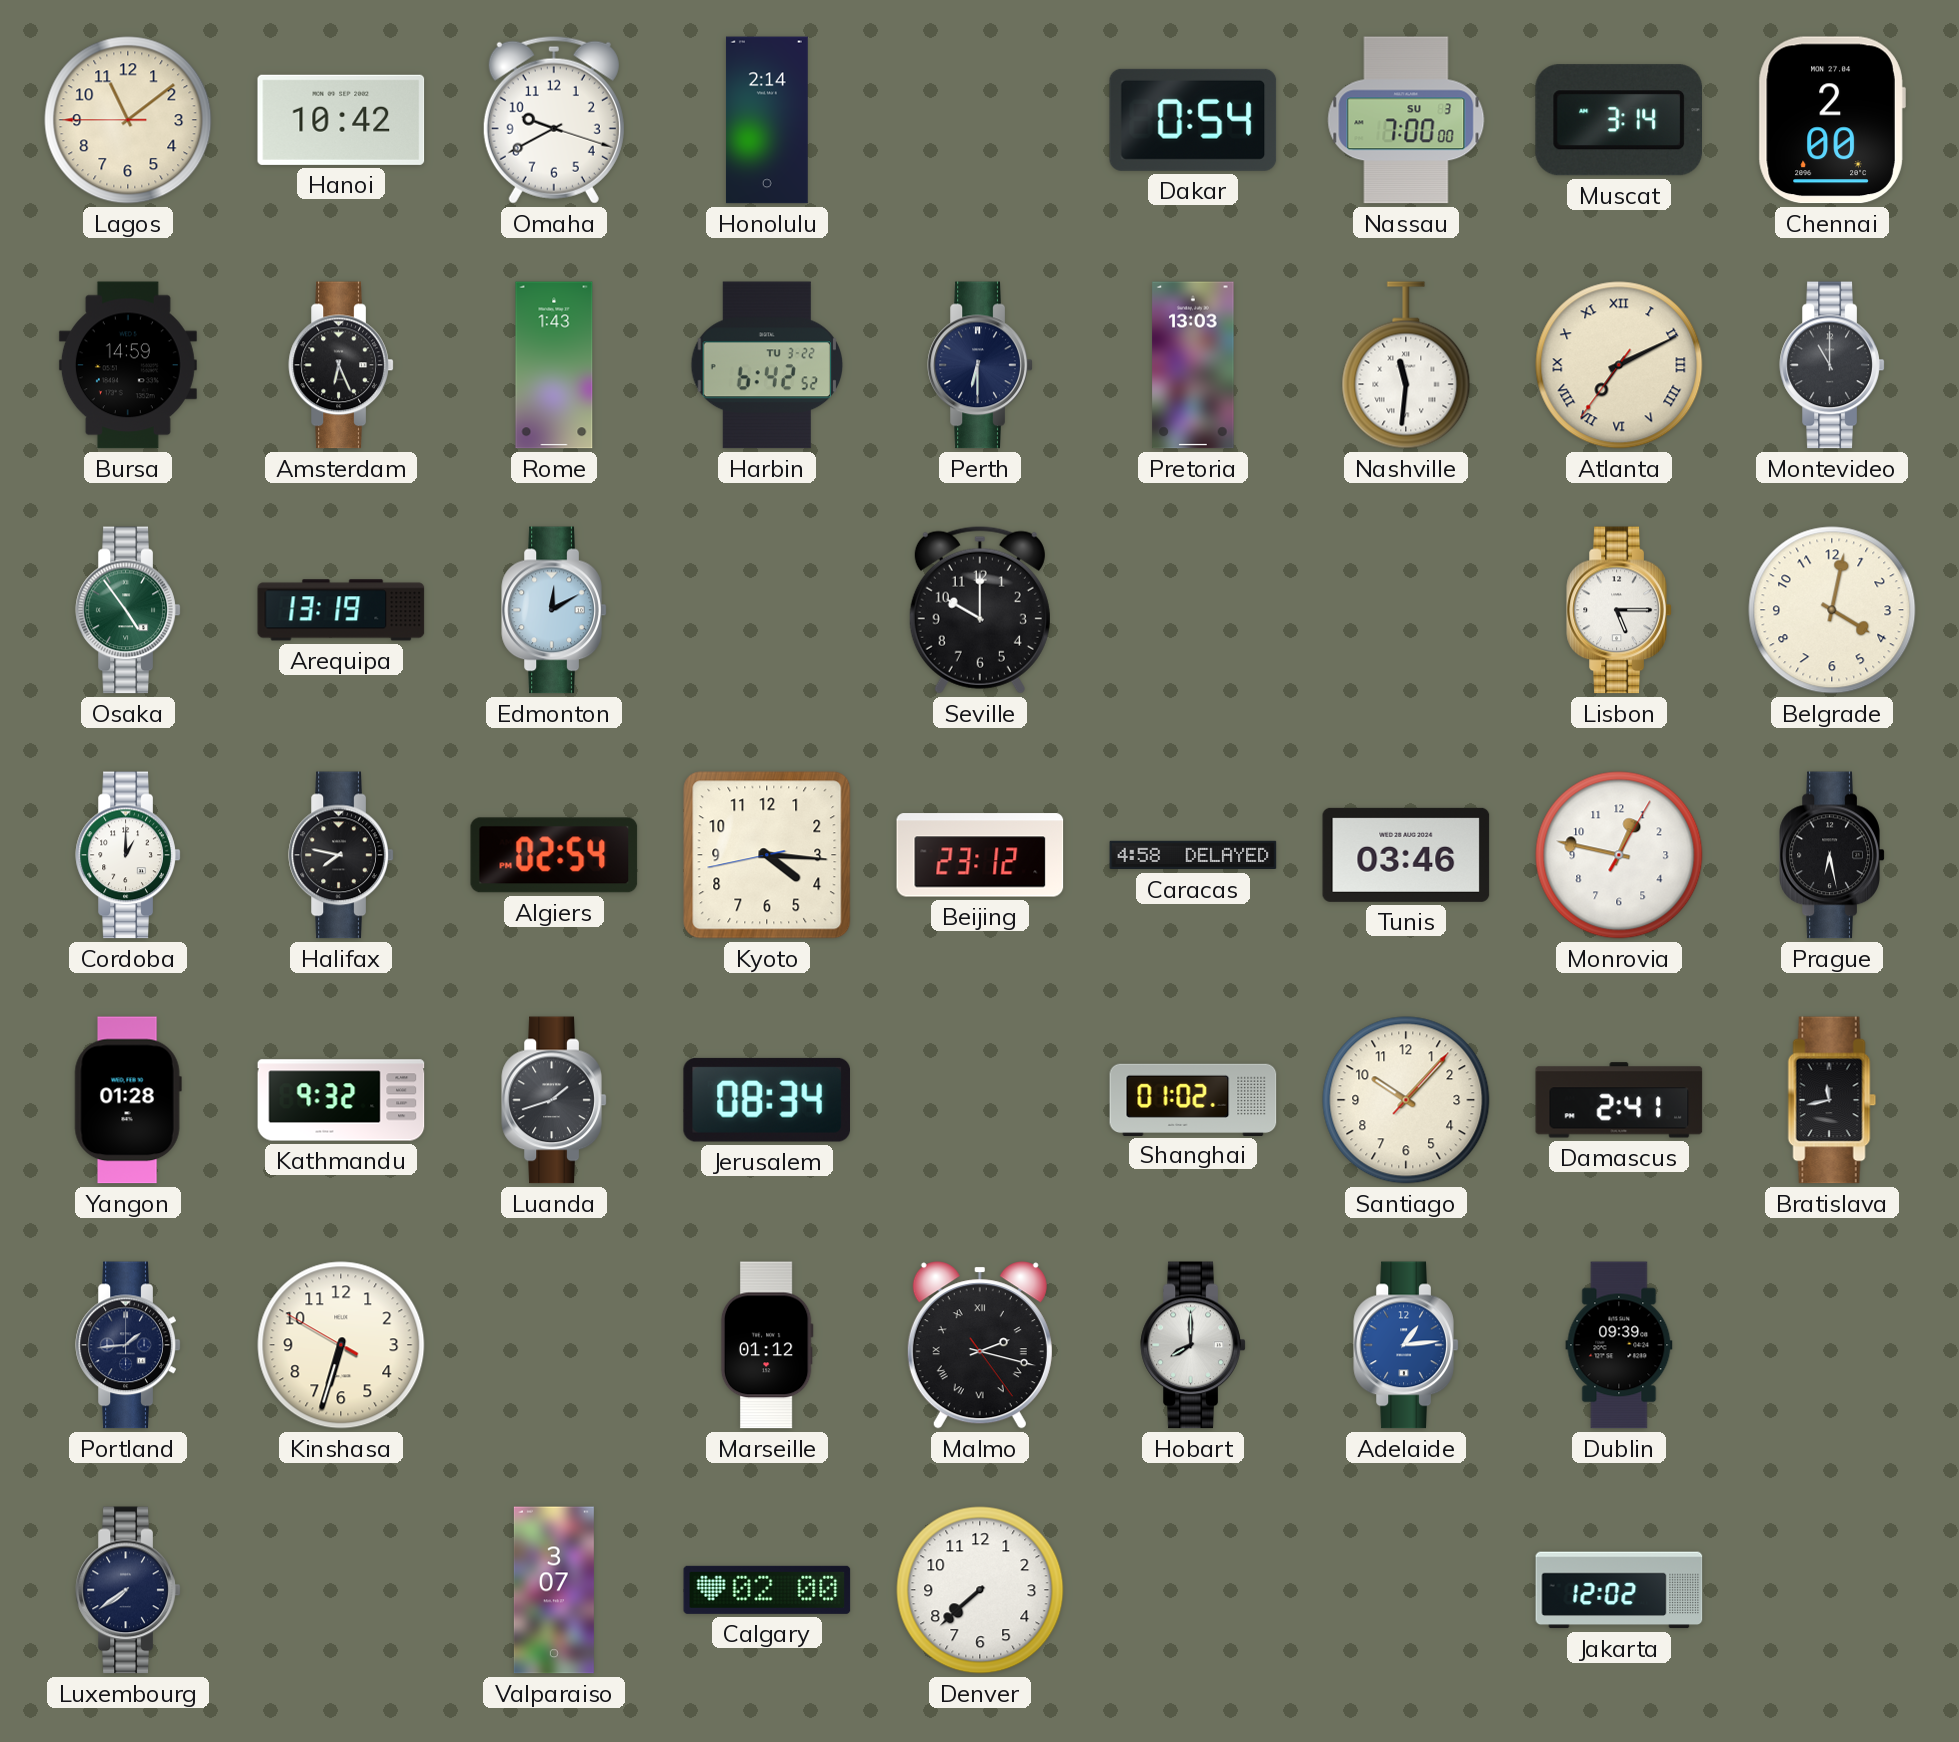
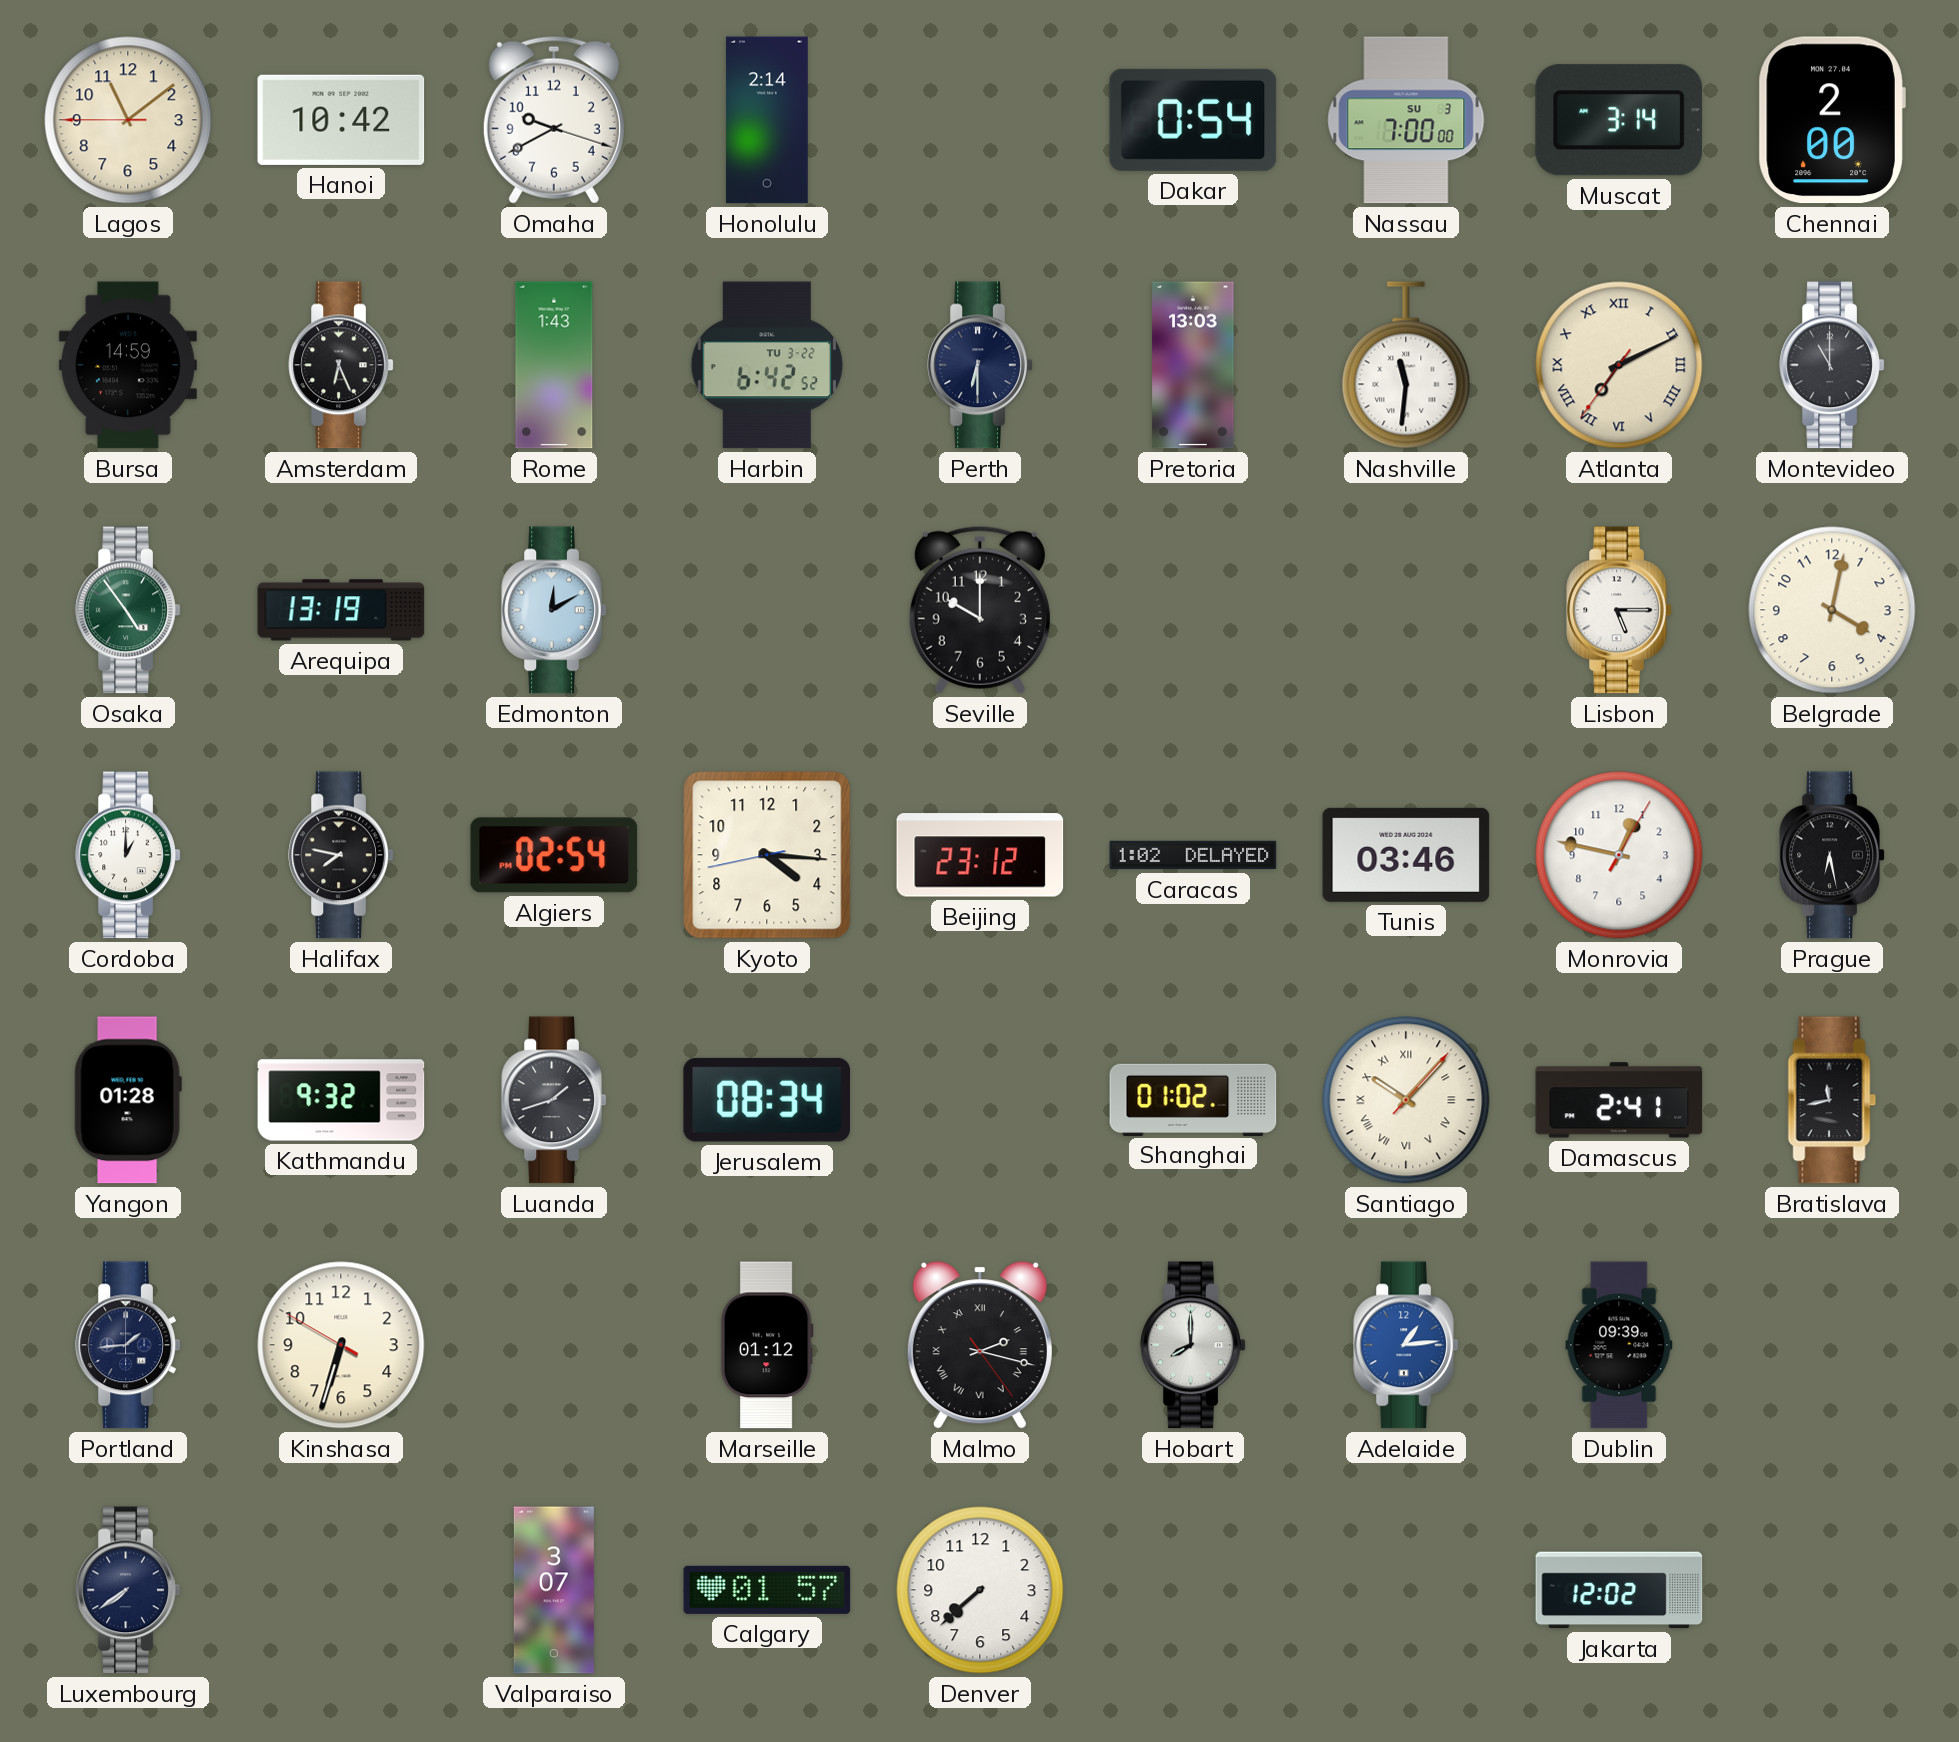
Caracas: 4:58 -> 1:02
Santiago numerals: Arabic -> Roman
Calgary: 02:00 -> 01:57
